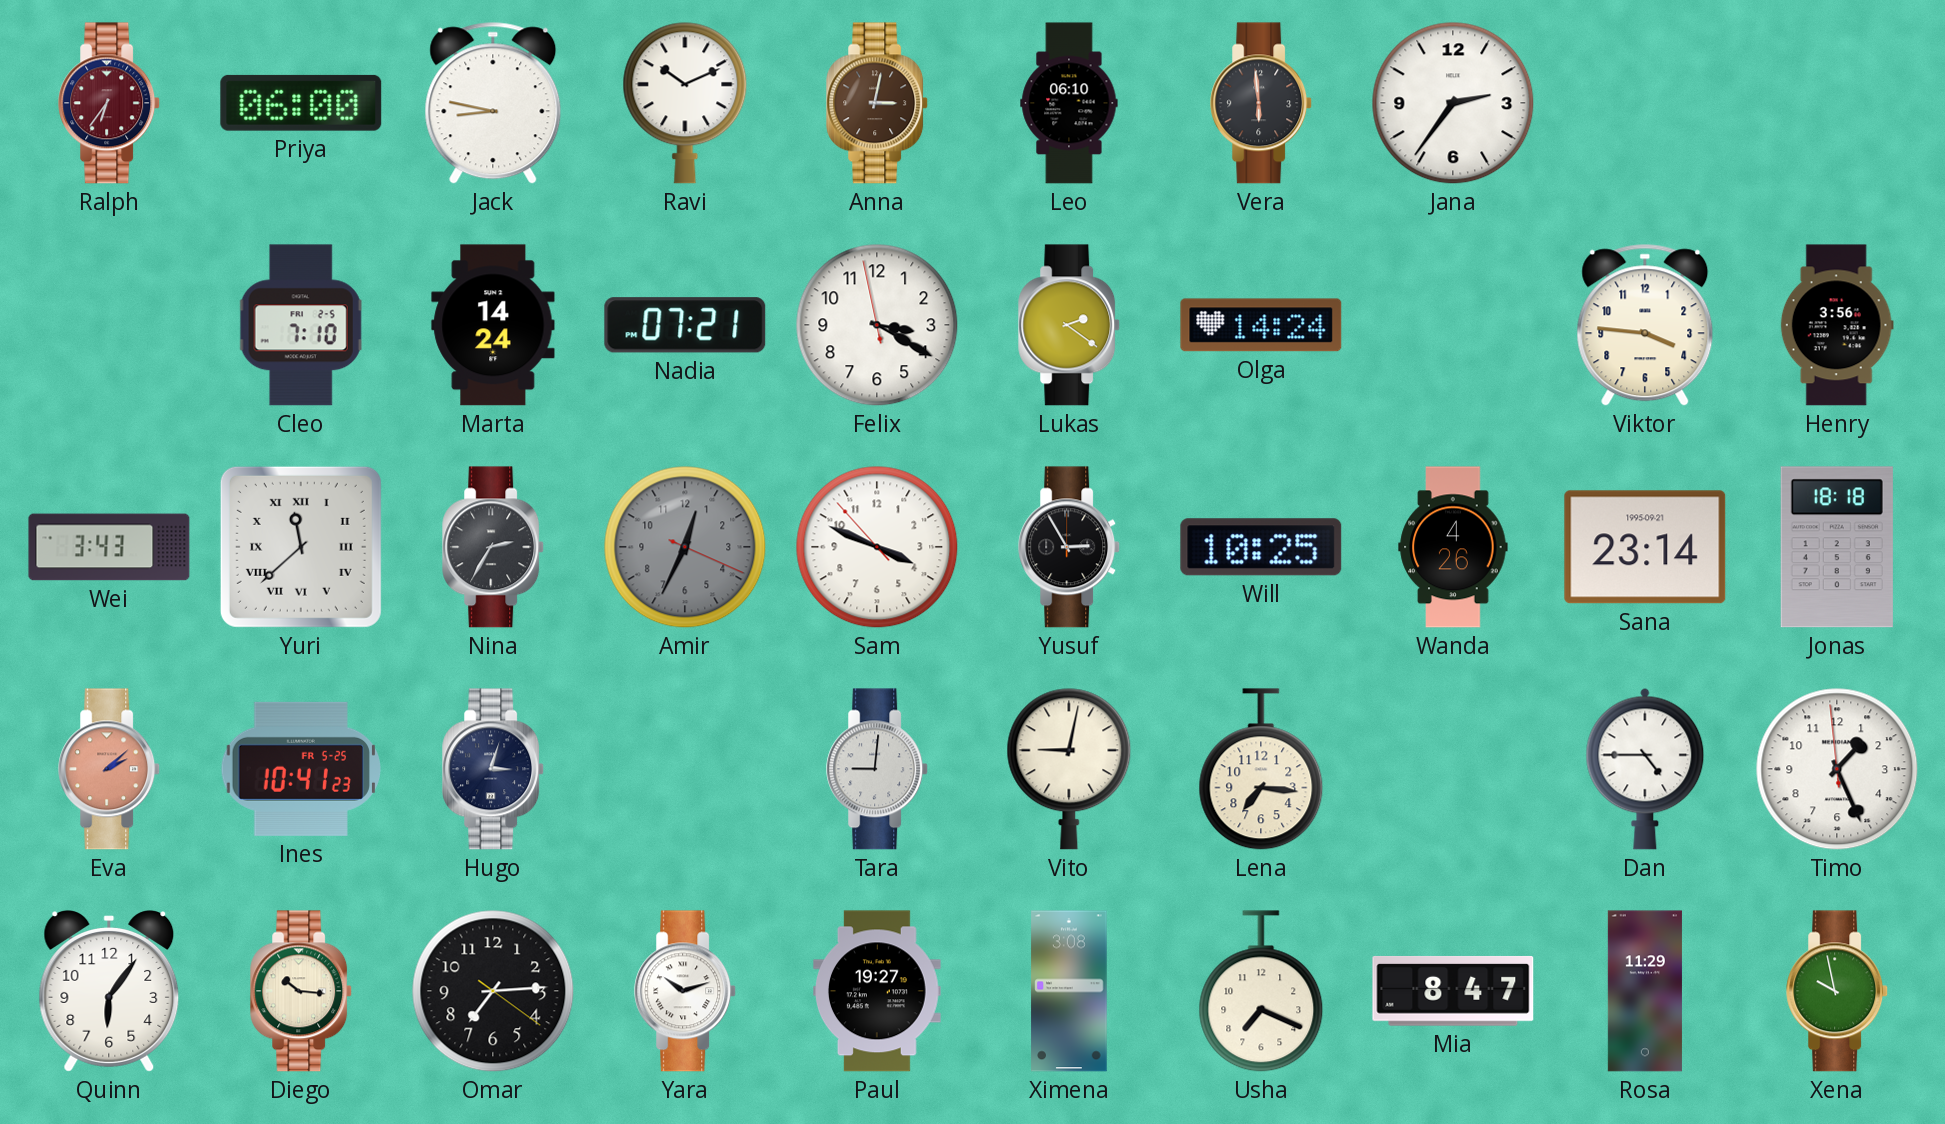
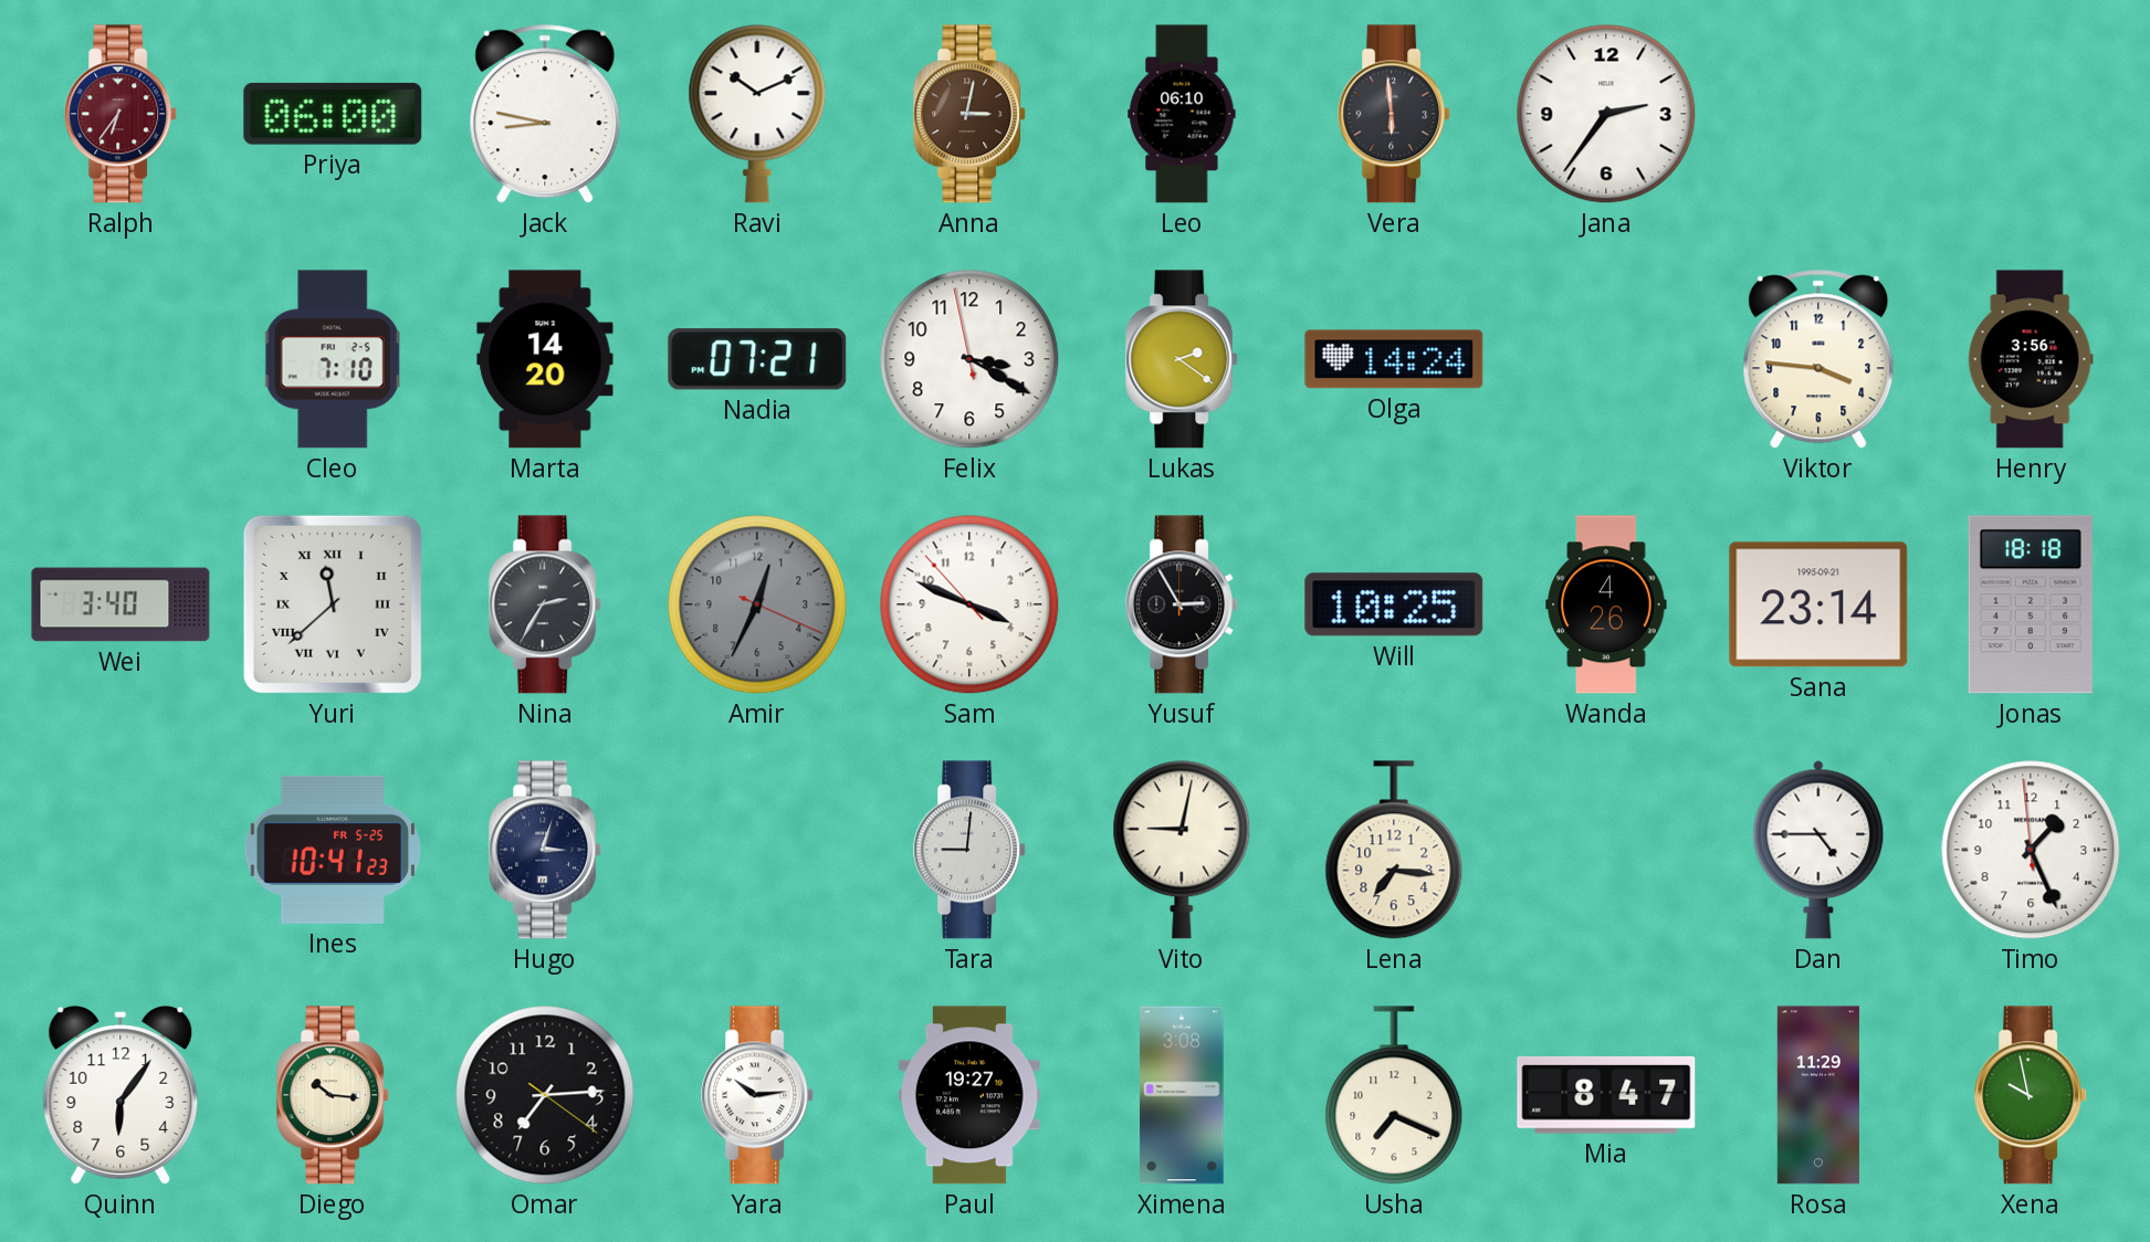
Marta: 14:24 -> 14:20
Wei: 3:43 -> 3:40
Eva: 2:08 -> none
Yara: 10:12 -> 10:14
